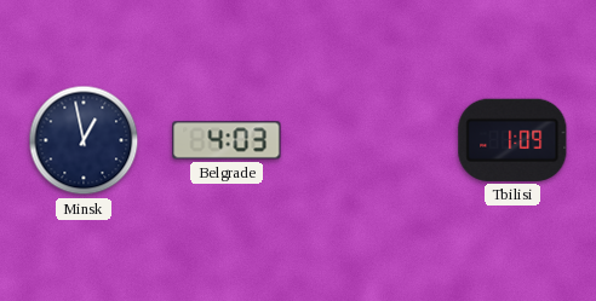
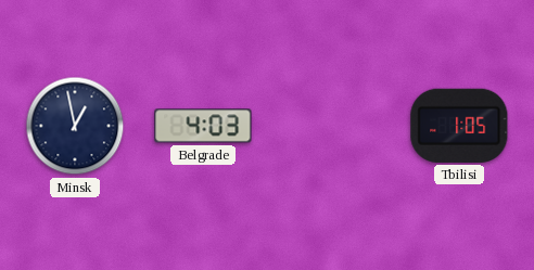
Tbilisi: 1:09 -> 1:05
